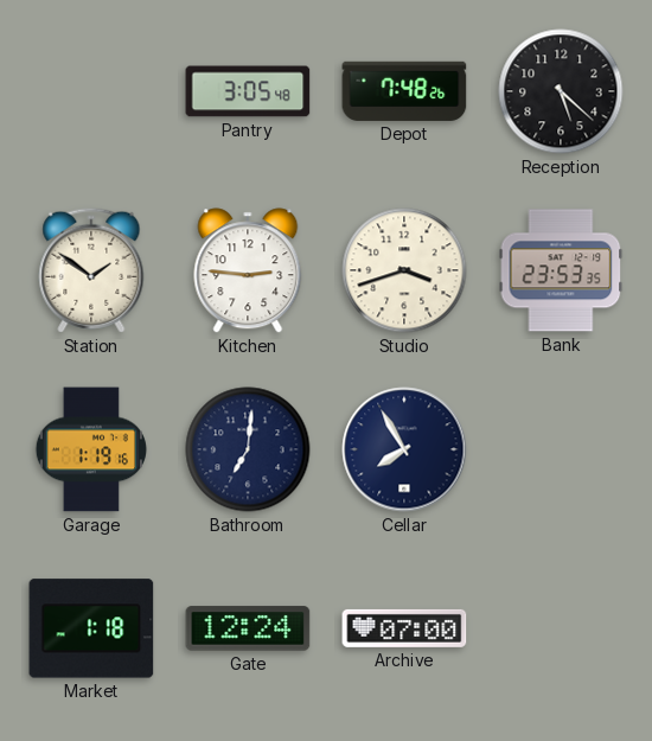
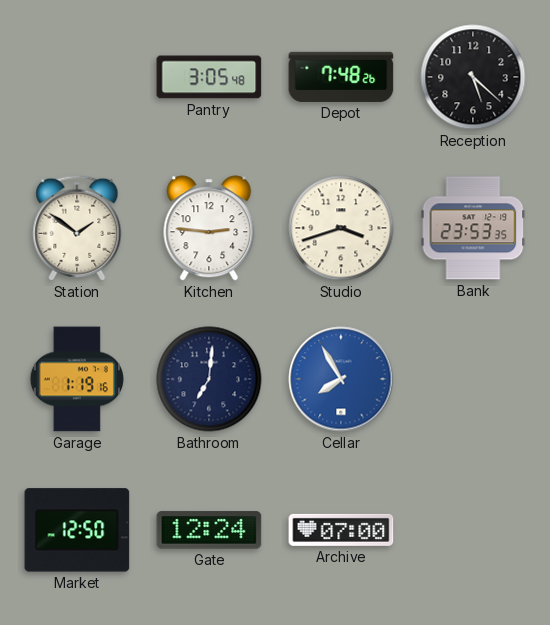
Cellar dial: navy -> blue
Market: 1:18 -> 12:50
